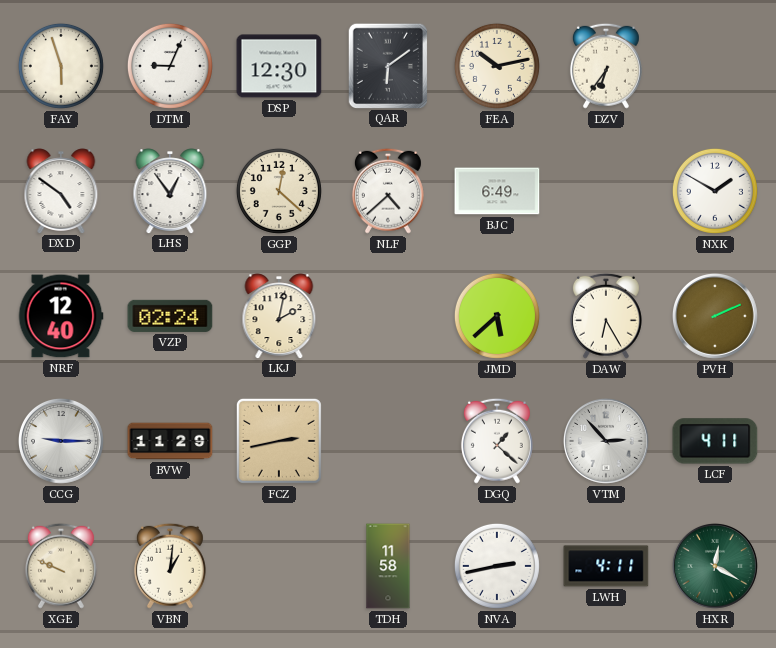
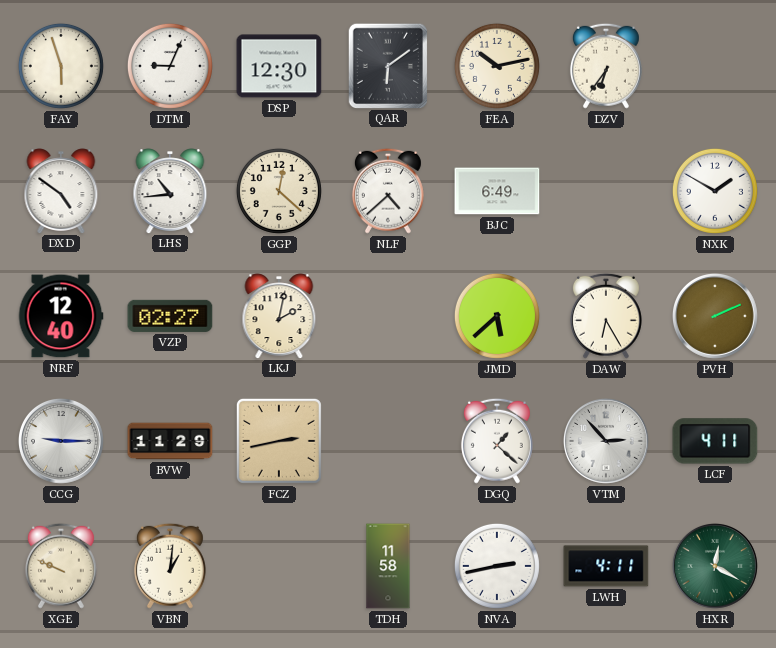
LHS: 12:54 -> 10:44
VZP: 02:24 -> 02:27
